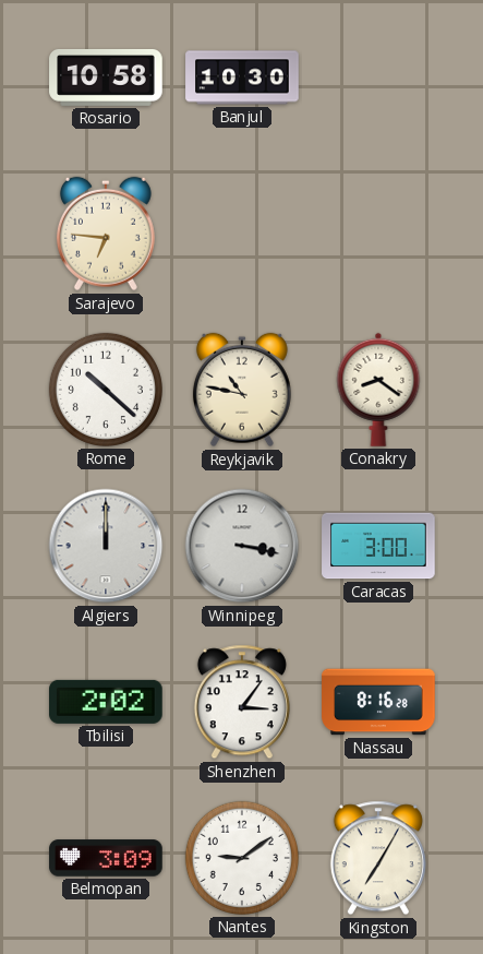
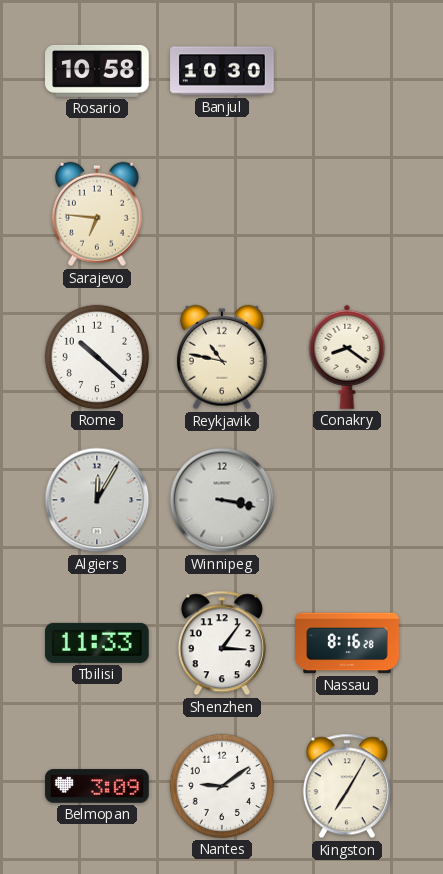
Algiers: 12:00 -> 12:05
Caracas: 3:00 -> none
Tbilisi: 2:02 -> 11:33
